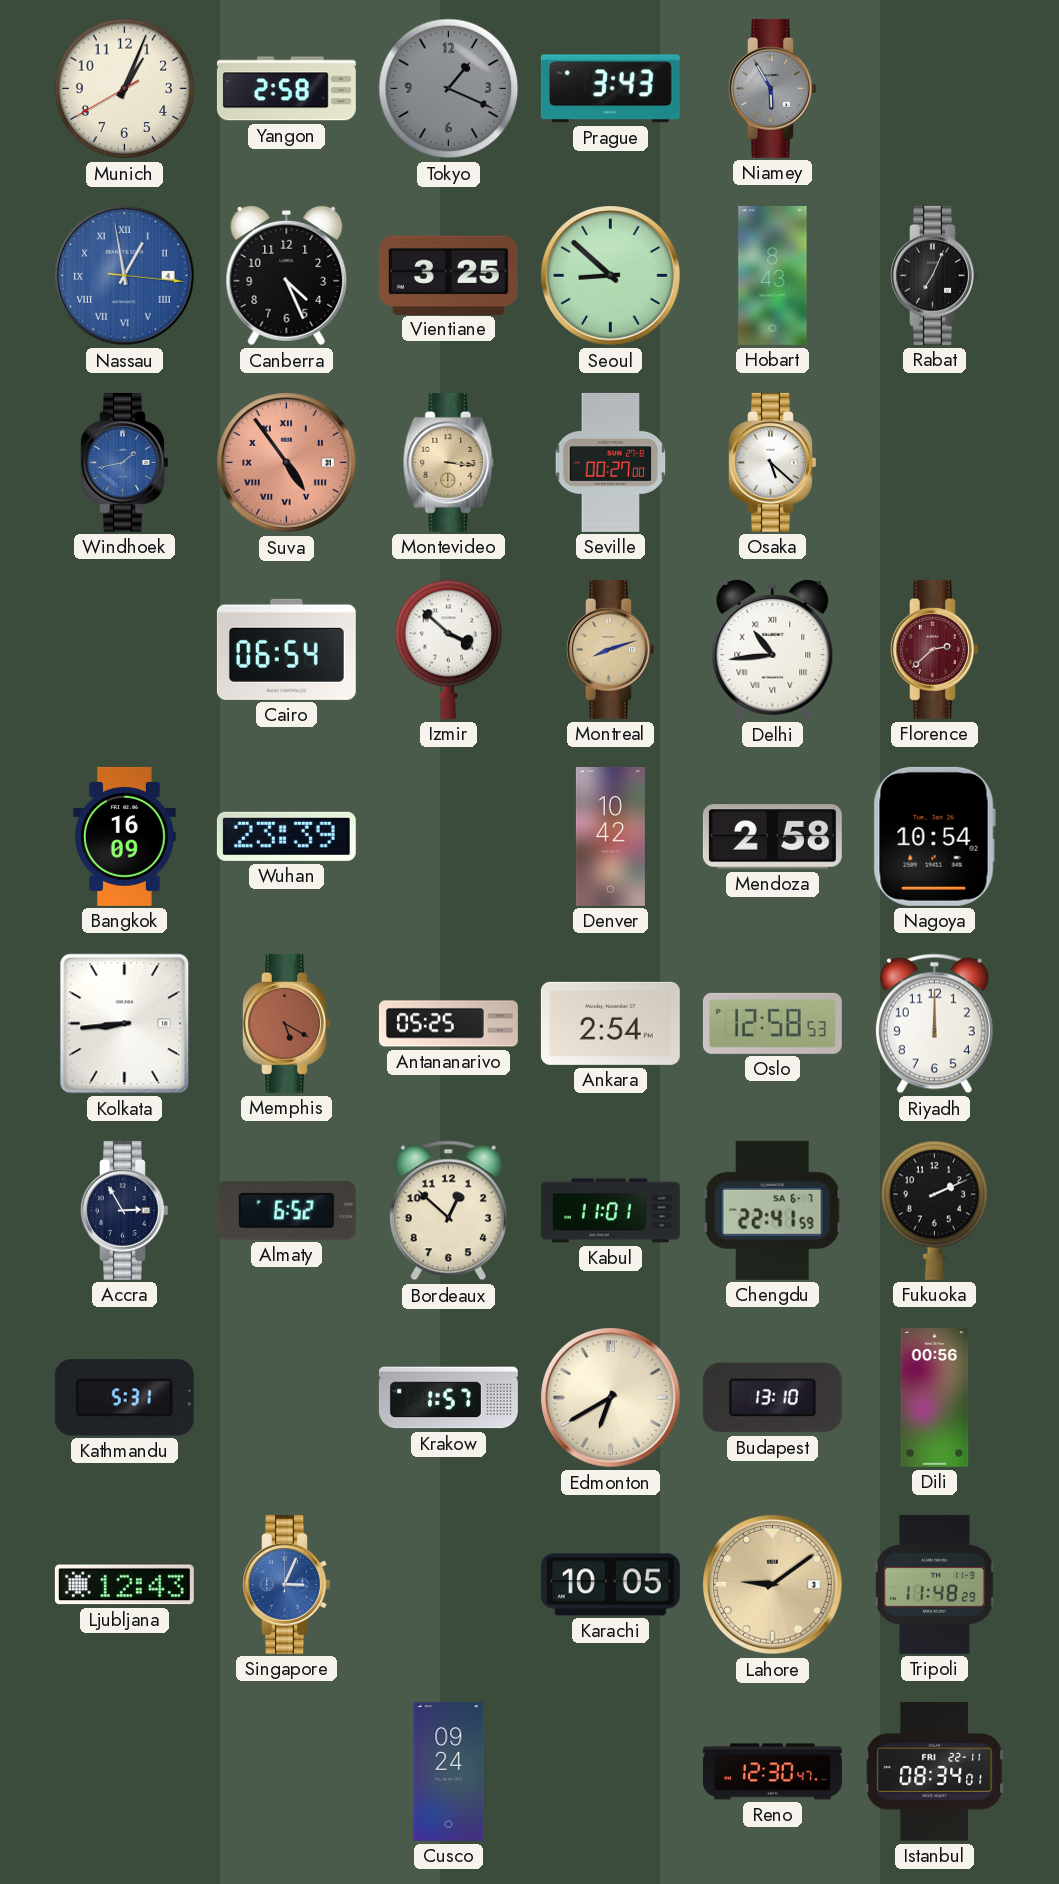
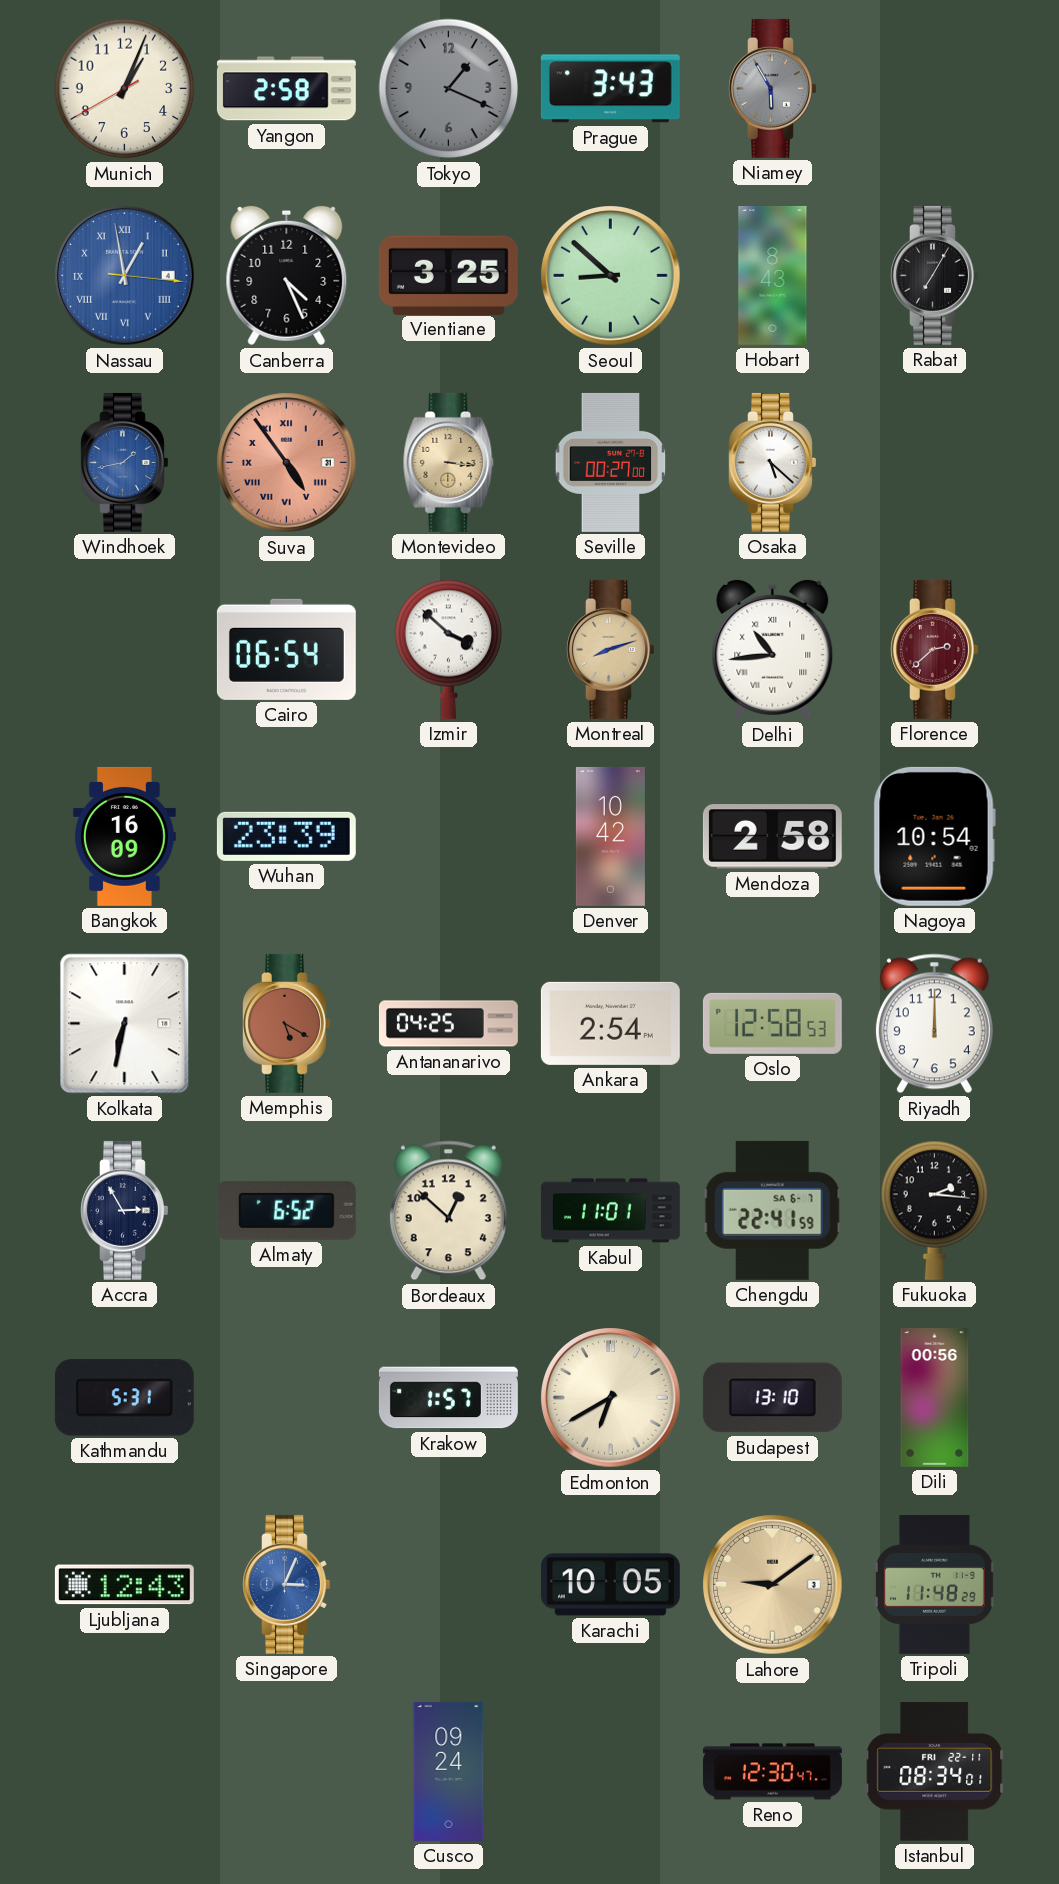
Rabat: 7:04 -> 7:05
Kolkata: 8:44 -> 6:32
Antananarivo: 05:25 -> 04:25
Fukuoka: 2:11 -> 2:16
